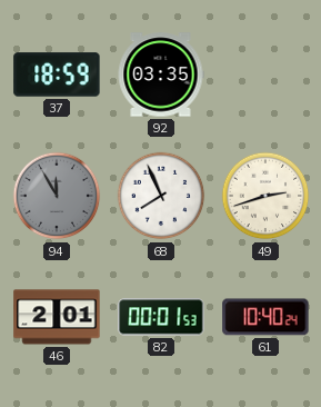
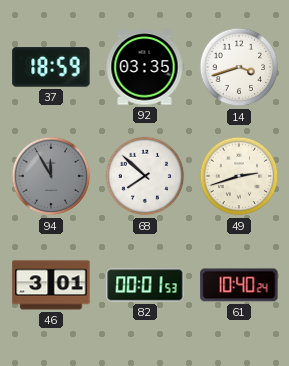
14: none -> 3:42
68: 7:56 -> 7:52
46: 2:01 -> 3:01
